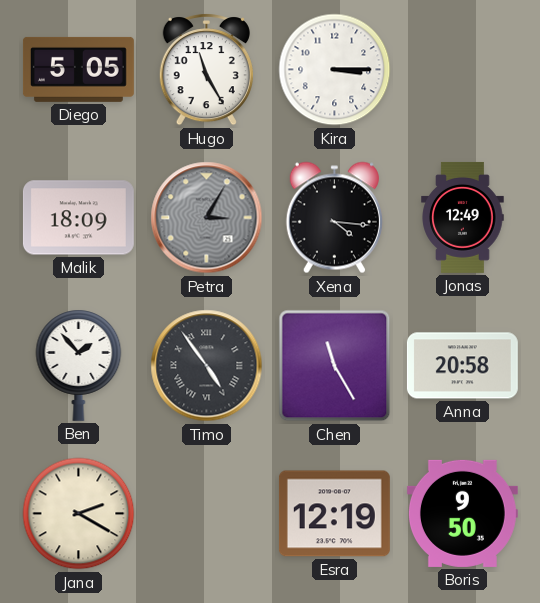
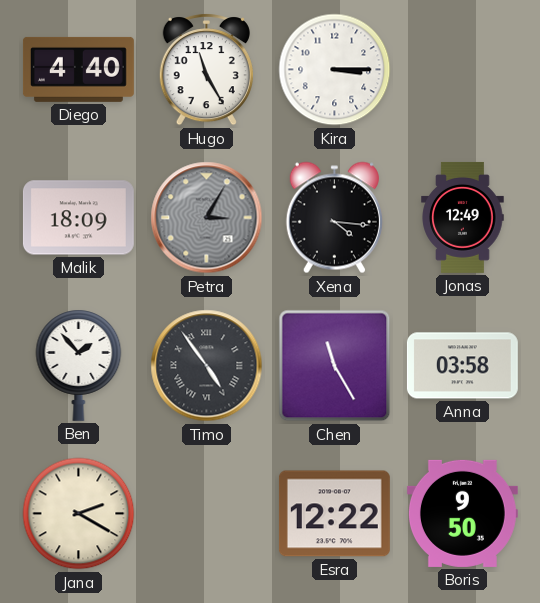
Diego: 5:05 -> 4:40
Anna: 20:58 -> 03:58
Esra: 12:19 -> 12:22
